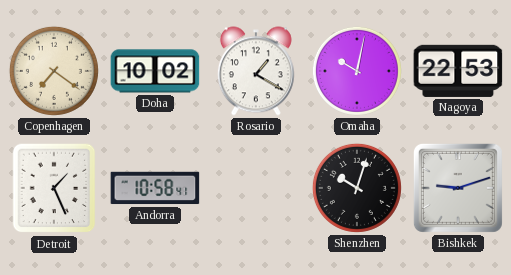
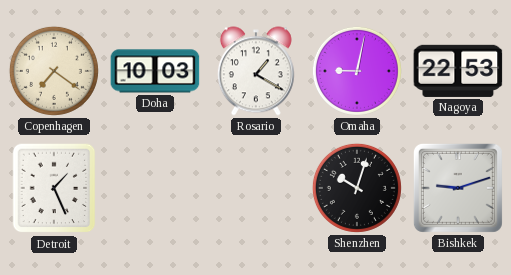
Doha: 10:02 -> 10:03
Omaha: 10:02 -> 9:02
Andorra: 10:58 -> none
